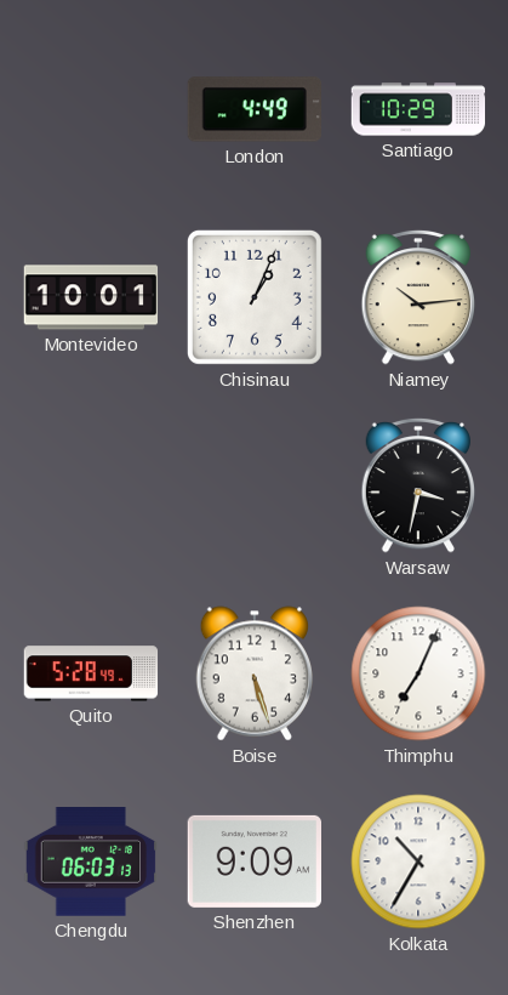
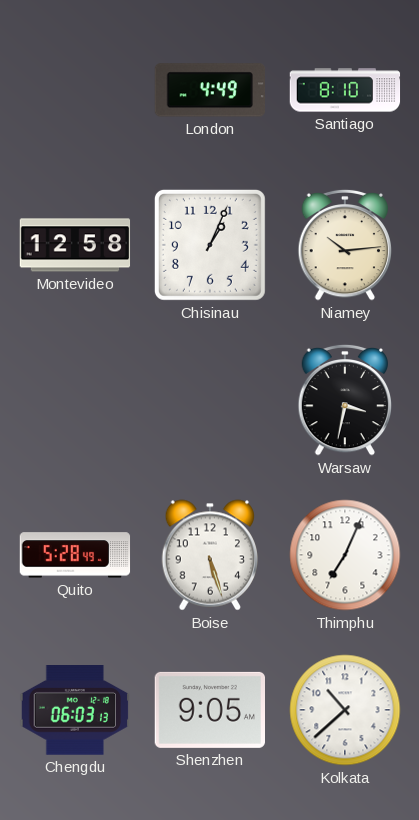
Santiago: 10:29 -> 8:10
Montevideo: 10:01 -> 12:58
Shenzhen: 9:09 -> 9:05
Kolkata: 10:35 -> 10:38
